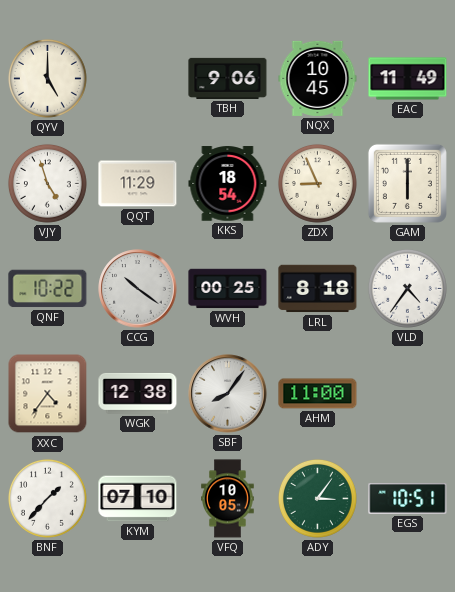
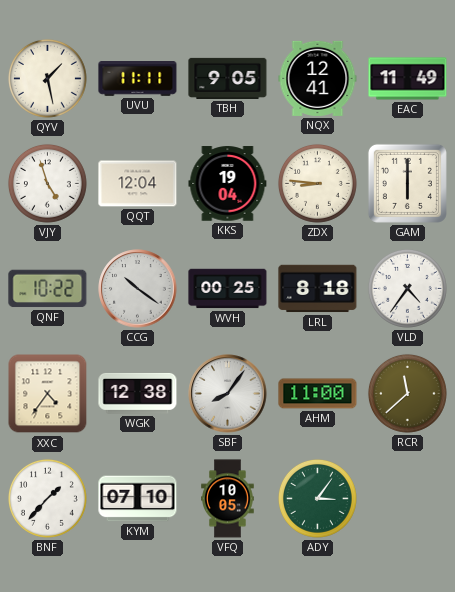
QYV: 5:00 -> 1:28
UVU: none -> 11:11
TBH: 9:06 -> 9:05
NQX: 10:45 -> 12:41
QQT: 11:29 -> 12:04
KKS: 18:54 -> 19:04
ZDX: 8:56 -> 8:46
RCR: none -> 11:38
EGS: 10:51 -> none
